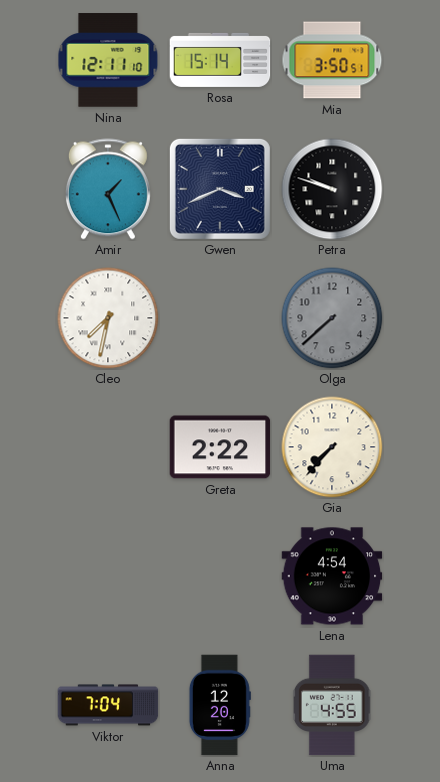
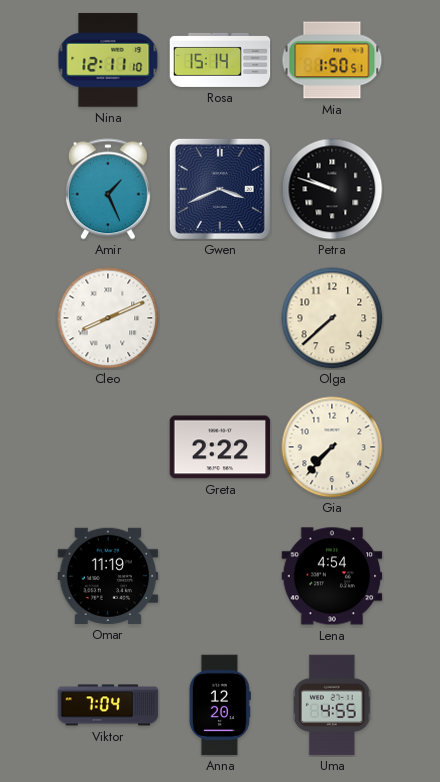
Mia: 3:50 -> 1:50
Cleo: 7:32 -> 8:11
Olga dial: grey -> cream
Omar: none -> 11:19
